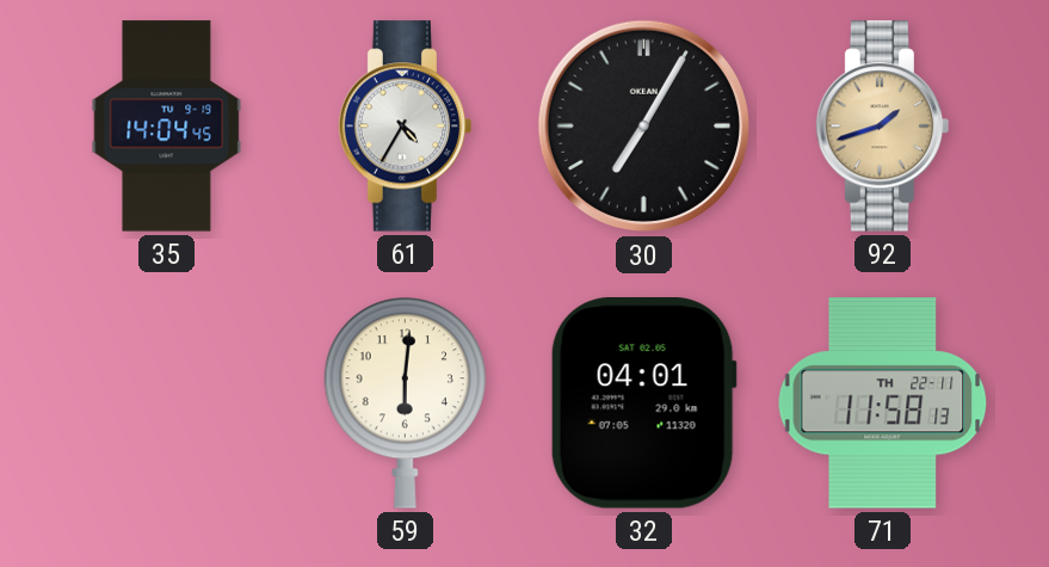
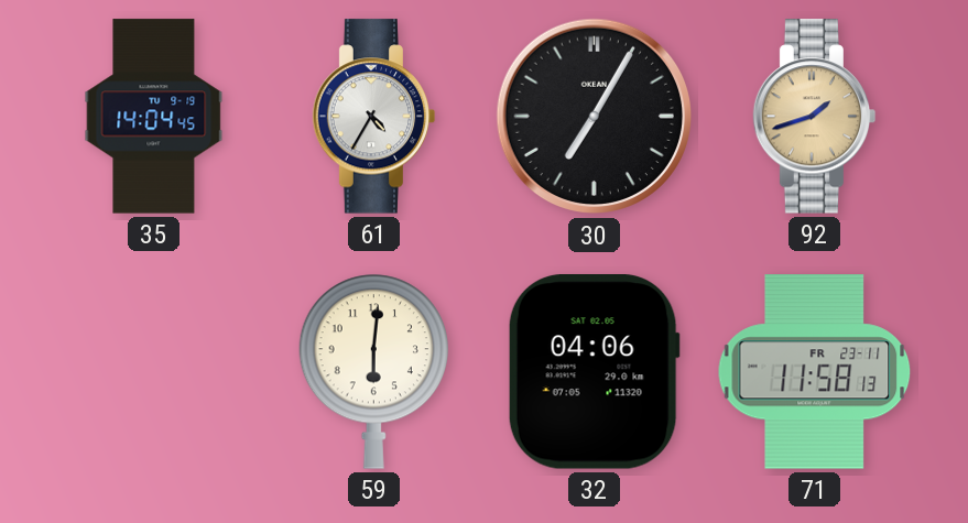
32: 04:01 -> 04:06
71 date: TH 22-11 -> FR 23-11
